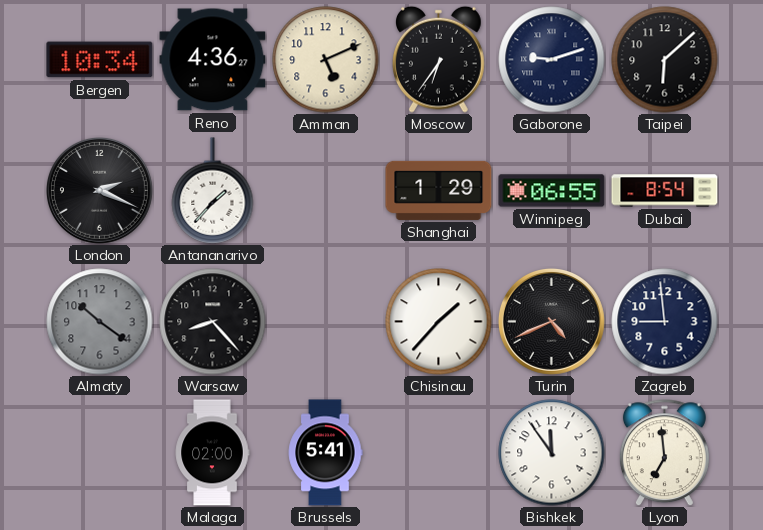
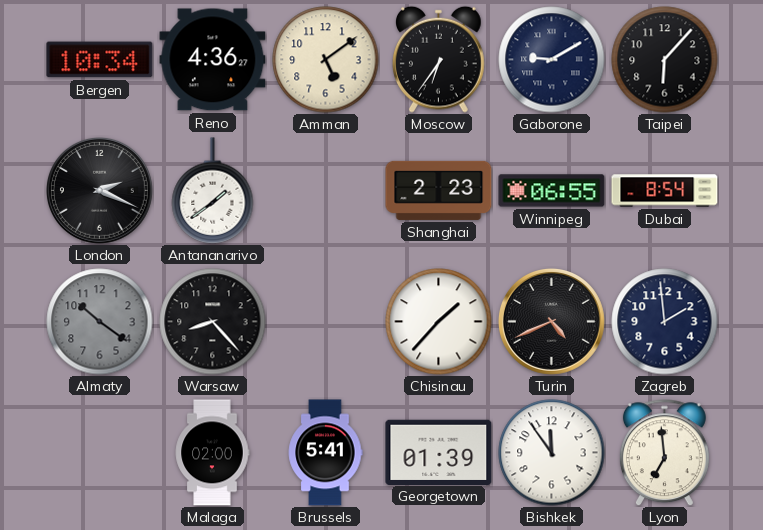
Amman: 5:11 -> 5:09
Gaborone: 9:12 -> 9:10
Taipei: 6:08 -> 6:07
Antananarivo: 1:37 -> 1:39
Shanghai: 1:29 -> 2:23
Zagreb: 8:59 -> 1:59
Georgetown: none -> 01:39
